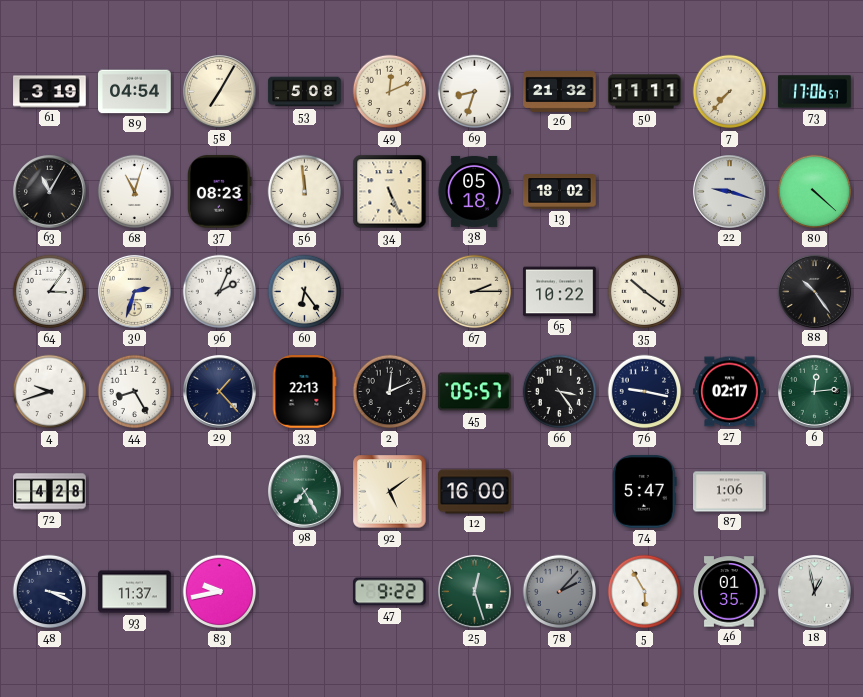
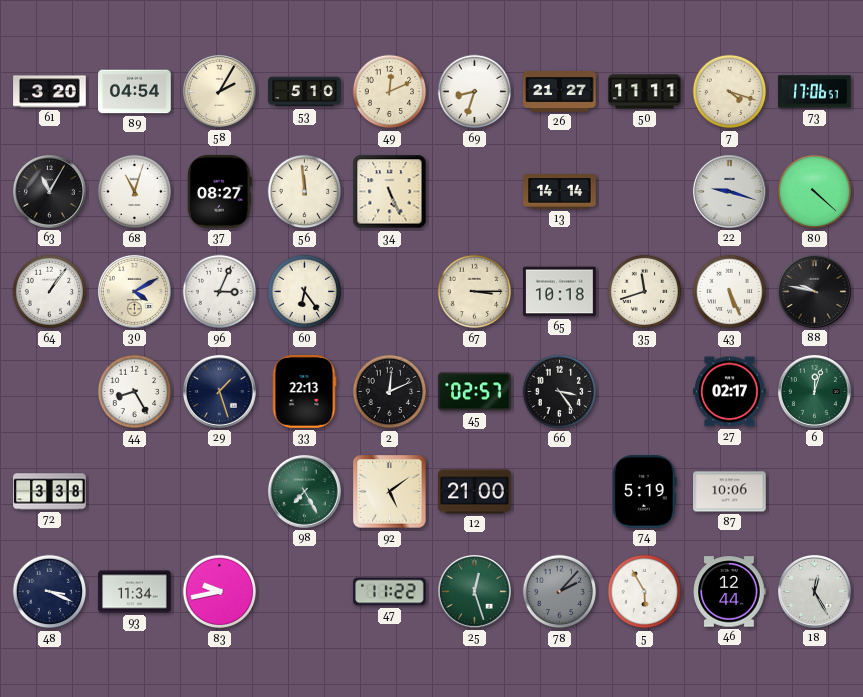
61: 3:19 -> 3:20
58: 7:05 -> 2:05
53: 5:08 -> 5:10
26: 21:32 -> 21:27
7: 7:37 -> 4:18
37: 08:23 -> 08:27
38: 05:18 -> none
13: 18:02 -> 14:14
64: 3:06 -> 1:06
30: 2:33 -> 4:10
96: 2:04 -> 3:04
67: 2:15 -> 3:15
65: 10:22 -> 10:18
35: 10:21 -> 11:42
43: none -> 5:26
88: 10:24 -> 9:47
4: 9:42 -> none
29: 1:23 -> 1:27
45: 05:57 -> 02:57
76: 9:17 -> none
6: 12:14 -> 12:03
72: 4:28 -> 3:38
12: 16:00 -> 21:00
74: 5:47 -> 5:19
87: 1:06 -> 10:06
93: 11:37 -> 11:34
47: 9:22 -> 11:22
46: 01:35 -> 12:44
18: 12:58 -> 12:25
